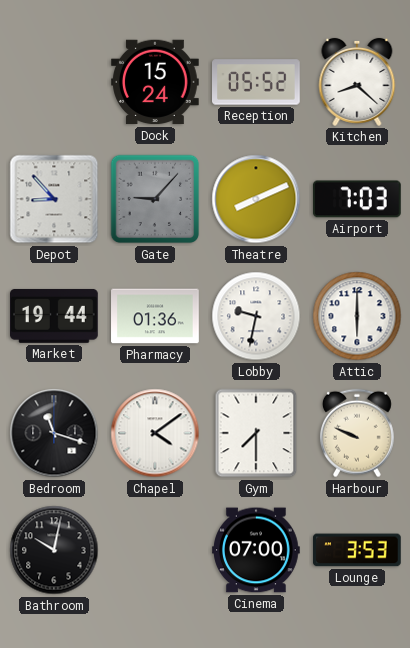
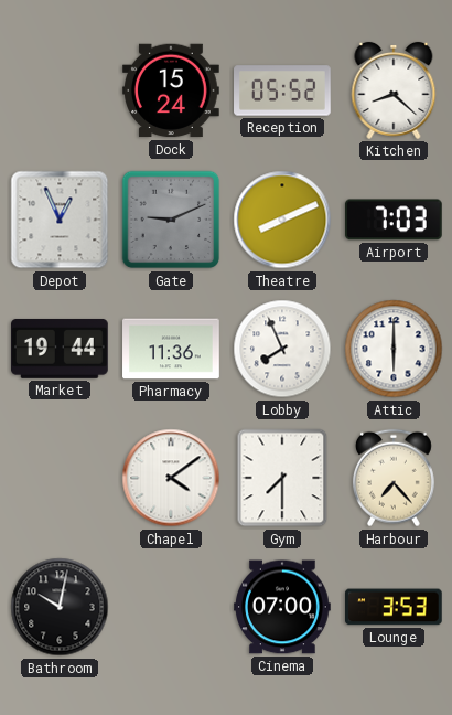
Depot: 8:53 -> 12:56
Gate: 9:07 -> 9:11
Pharmacy: 01:36 -> 11:36
Lobby: 9:32 -> 7:56
Bedroom: 11:18 -> none
Harbour: 9:49 -> 7:23
